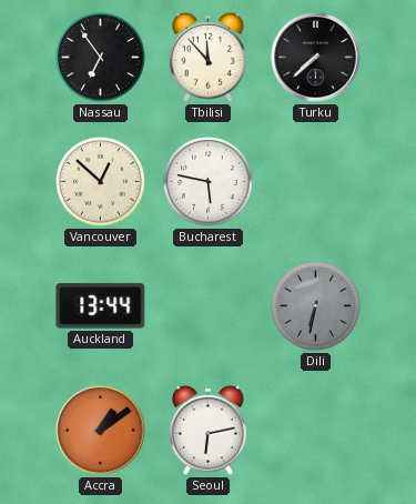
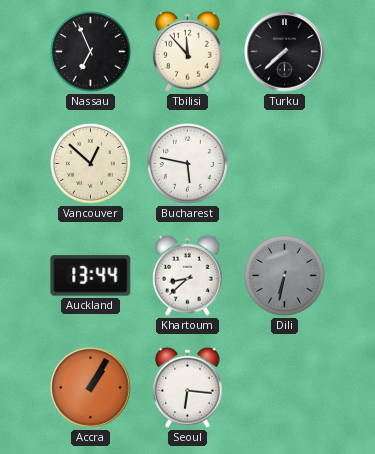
Nassau: 6:54 -> 6:56
Khartoum: none -> 8:38
Accra: 1:09 -> 1:05
Seoul: 6:13 -> 6:16
